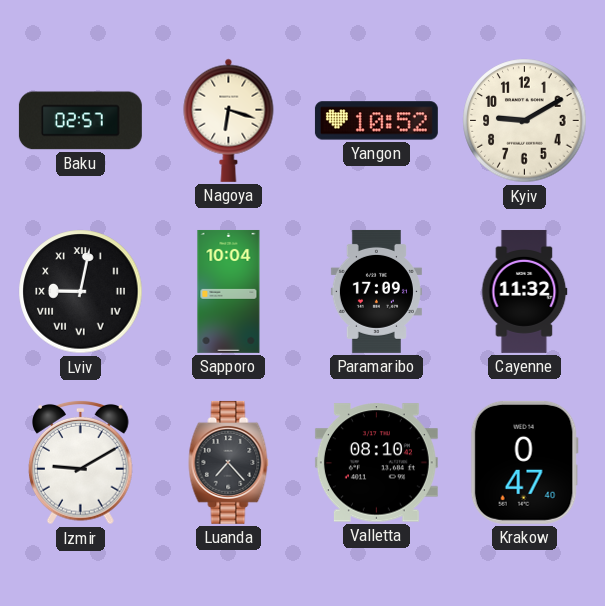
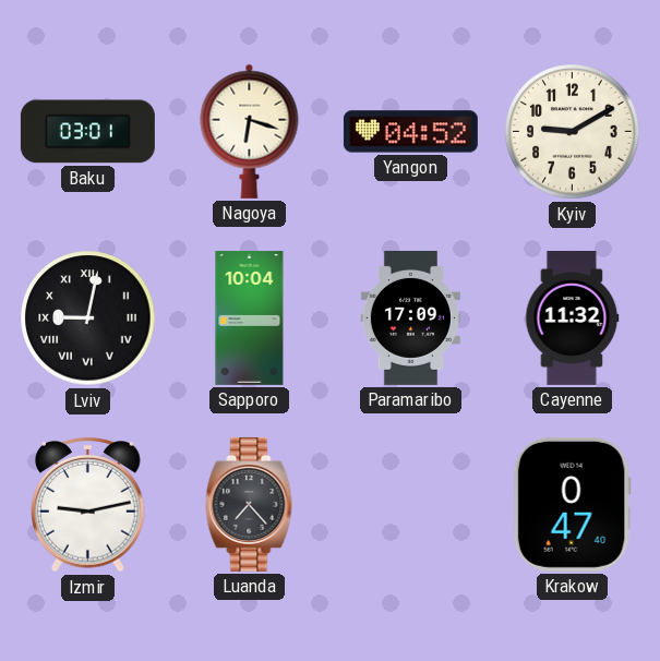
Baku: 02:57 -> 03:01
Yangon: 10:52 -> 04:52
Izmir: 9:10 -> 9:13
Valletta: 08:10 -> none
